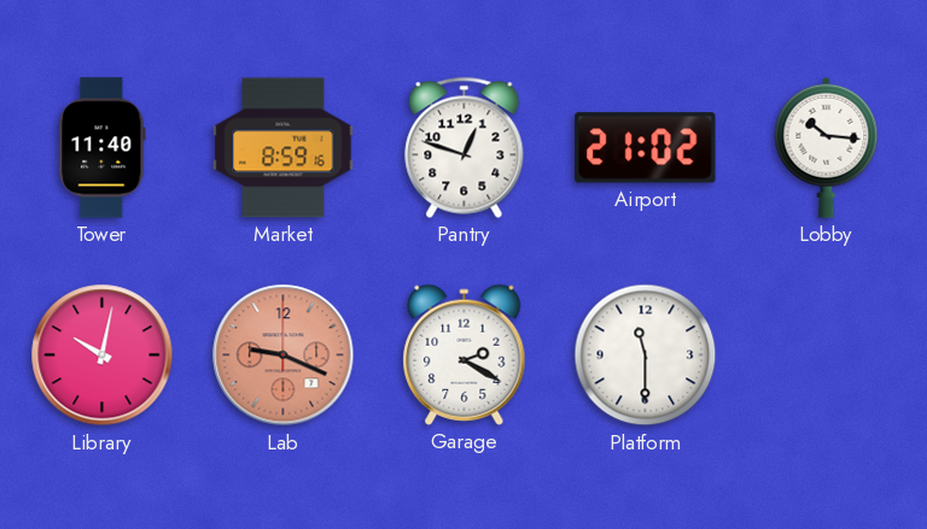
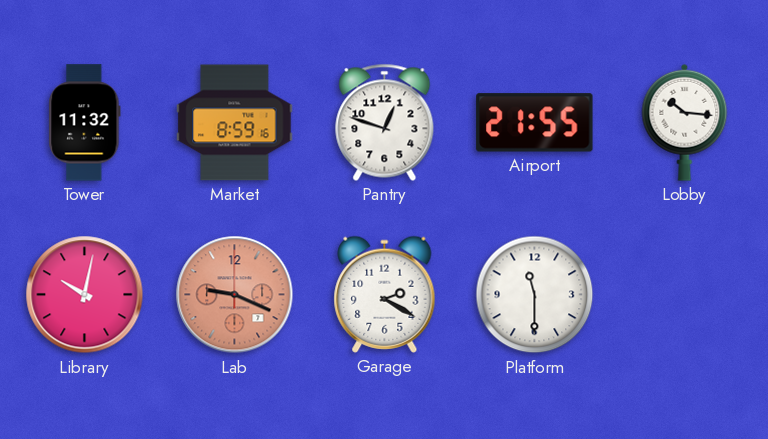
Tower: 11:40 -> 11:32
Airport: 21:02 -> 21:55
